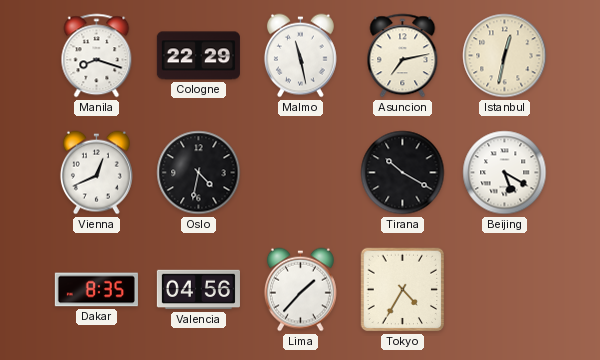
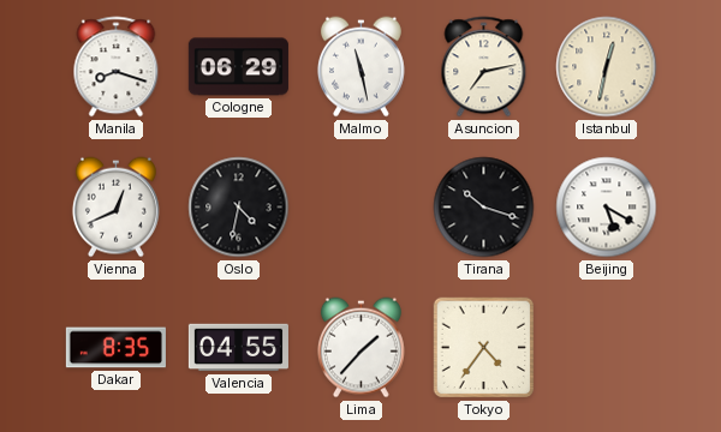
Cologne: 22:29 -> 06:29
Tirana: 10:20 -> 10:18
Valencia: 04:56 -> 04:55
Tokyo: 4:35 -> 4:36
